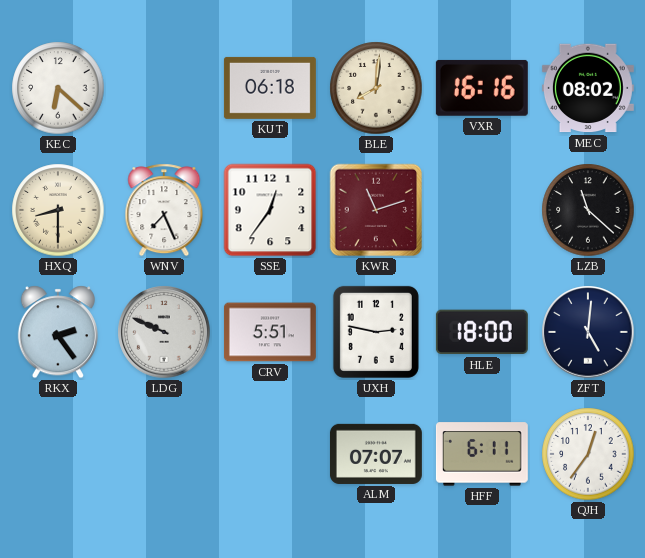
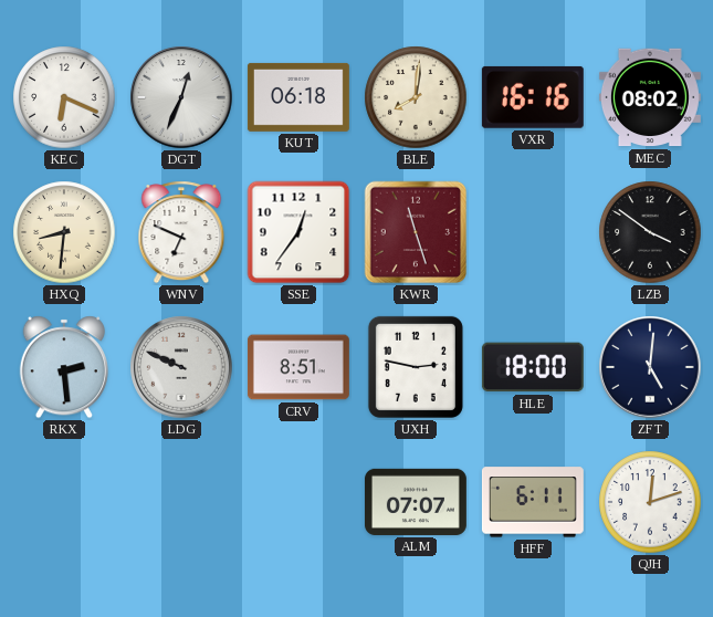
KEC: 6:22 -> 6:19
DGT: none -> 12:34
HXQ: 8:30 -> 8:31
WNV: 7:26 -> 6:49
KWR: 11:12 -> 11:27
LZB: 11:22 -> 3:51
RKX: 2:24 -> 2:29
CRV: 5:51 -> 8:51
QJH: 12:36 -> 12:12
